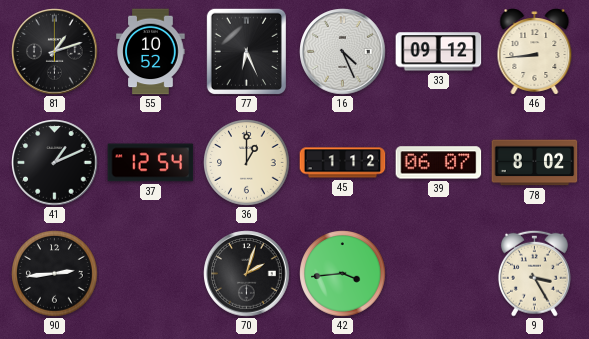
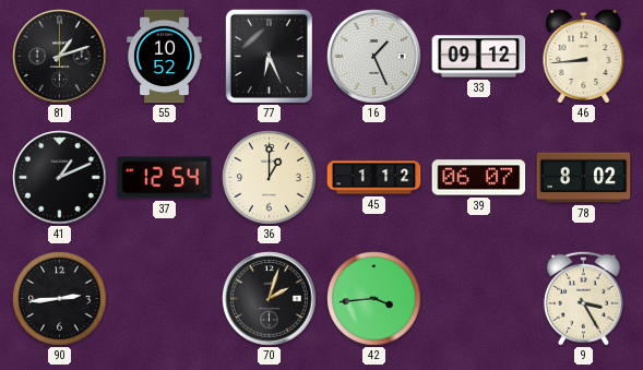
16: 4:26 -> 1:26
